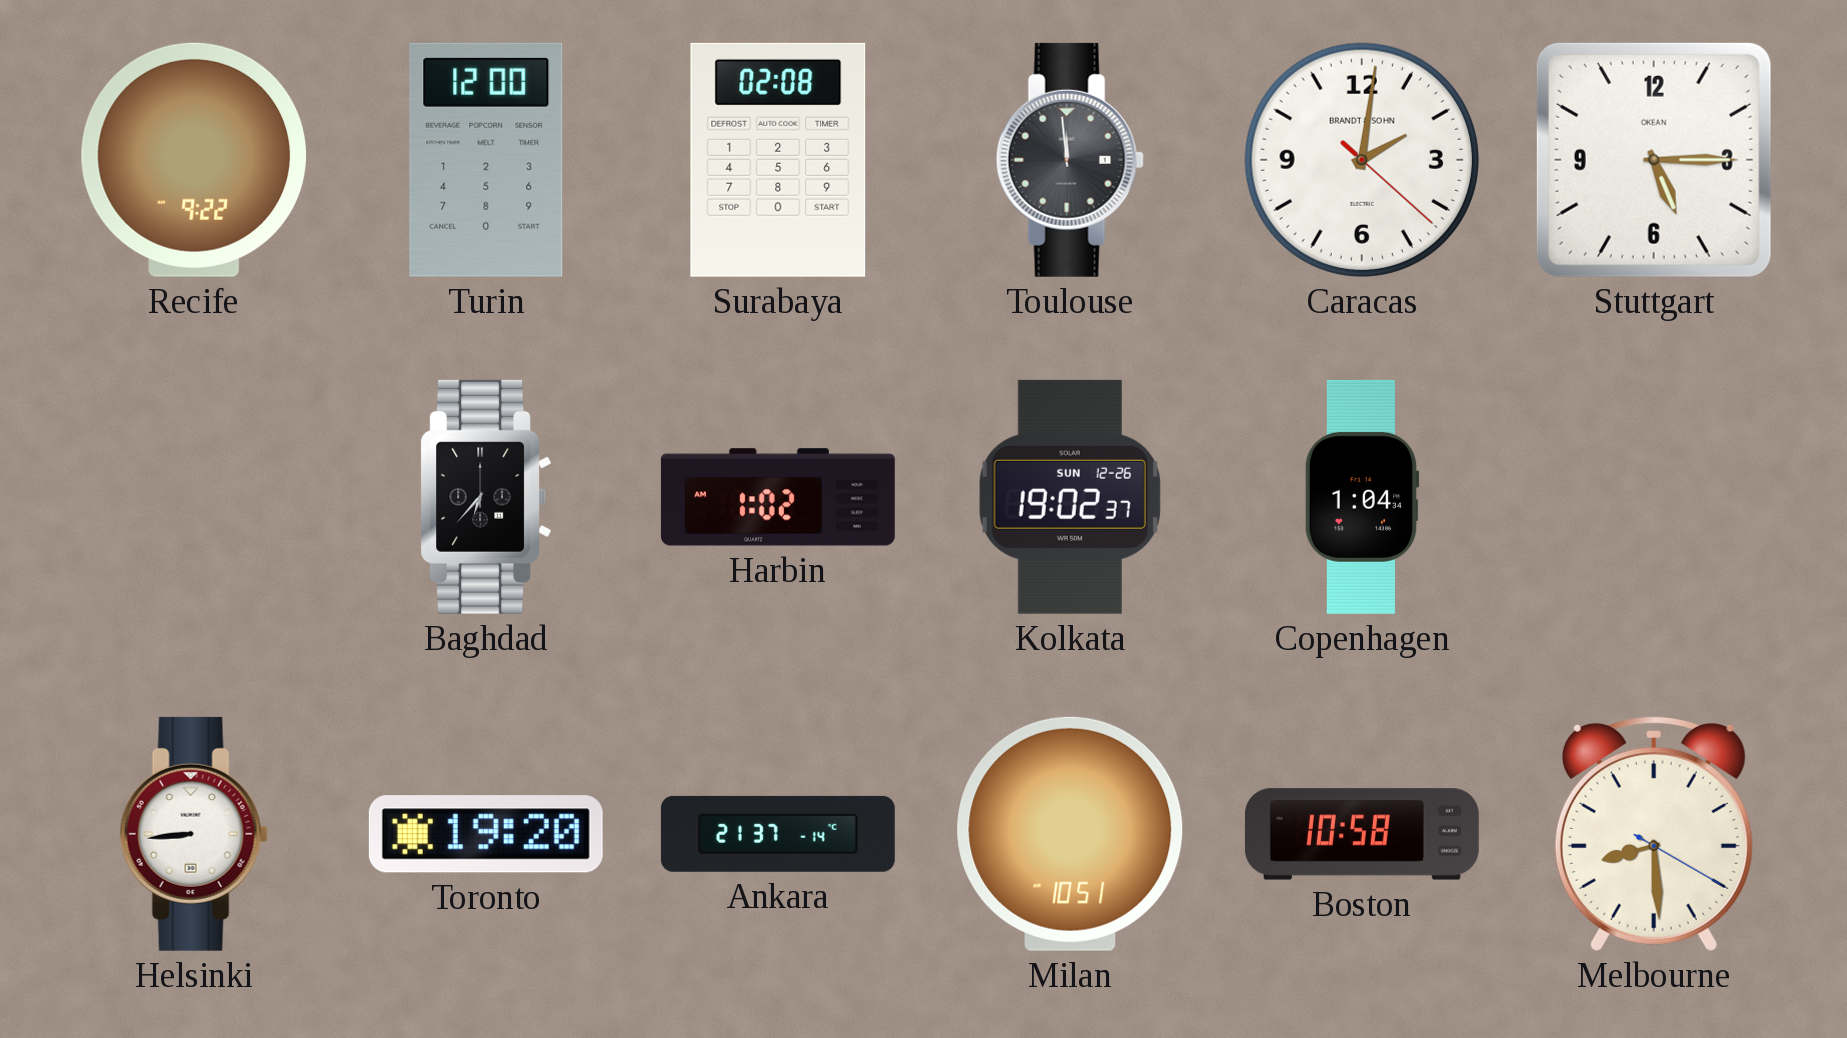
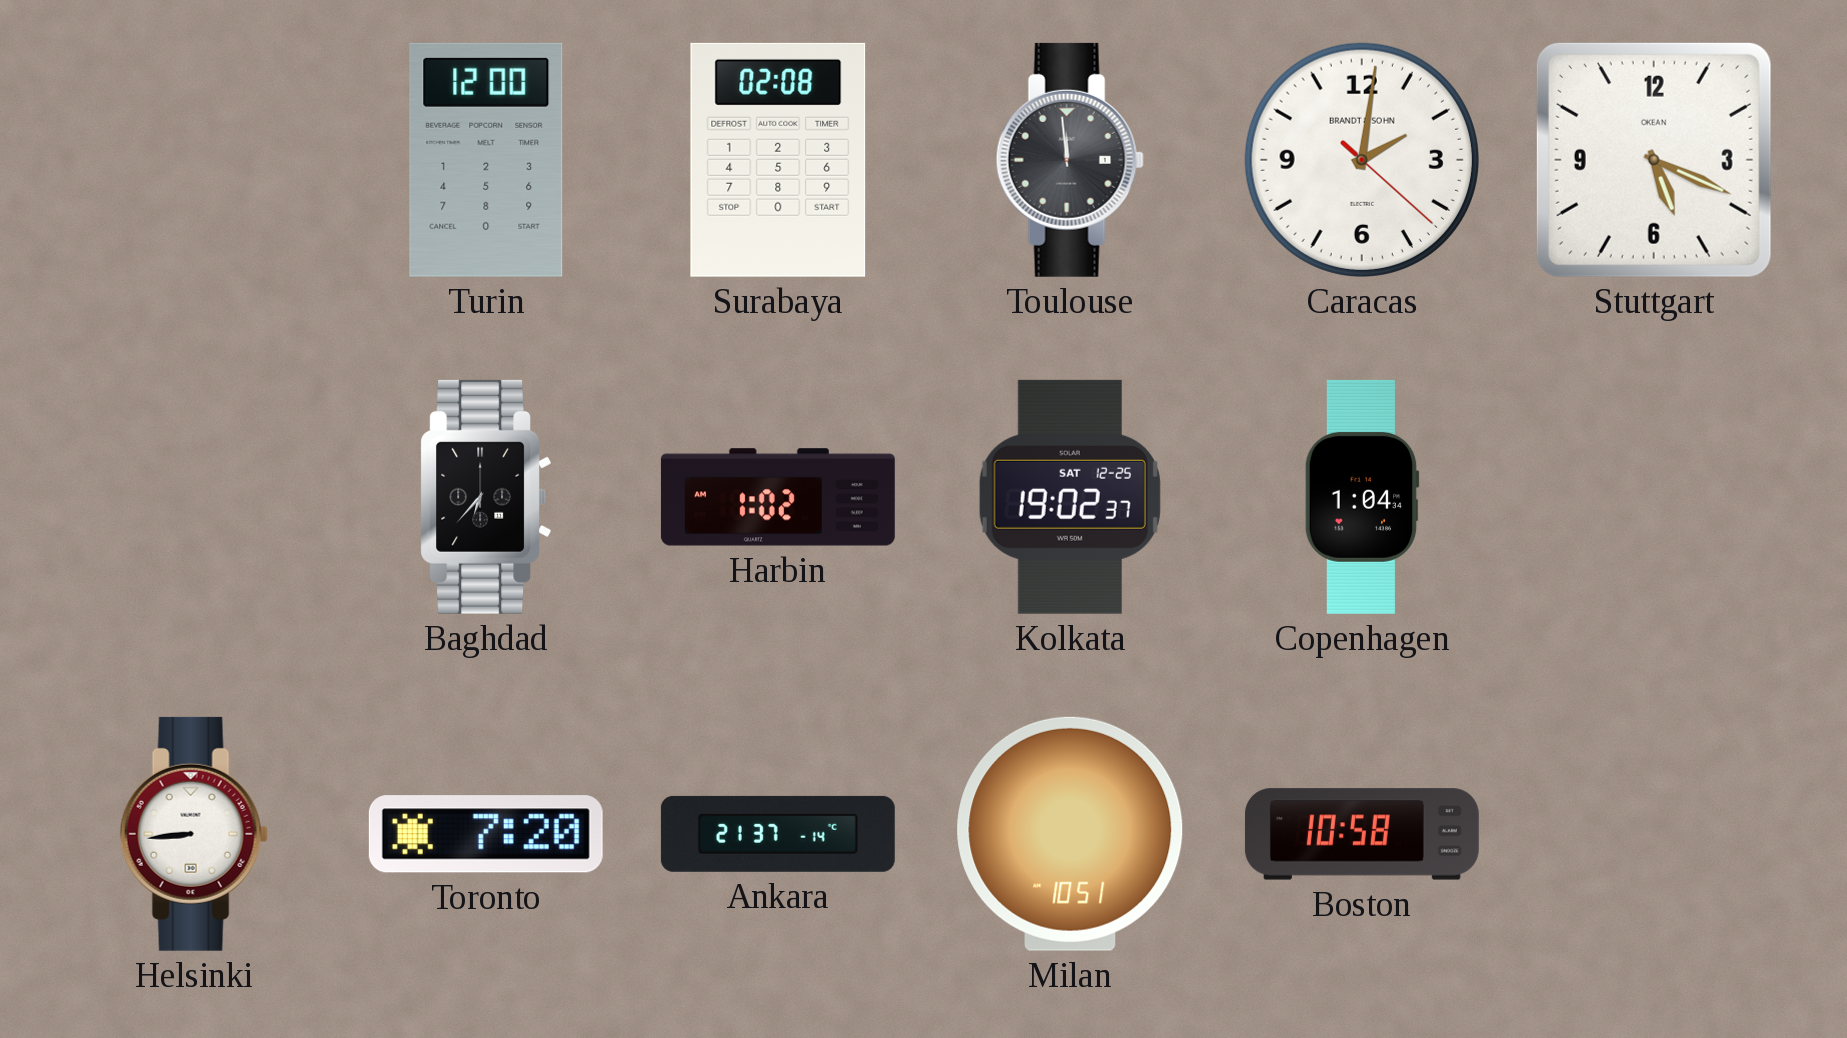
Recife: 9:22 -> none
Stuttgart: 5:15 -> 5:19
Kolkata date: SUN 12-26 -> SAT 12-25
Toronto: 19:20 -> 7:20
Melbourne: 8:29 -> none
